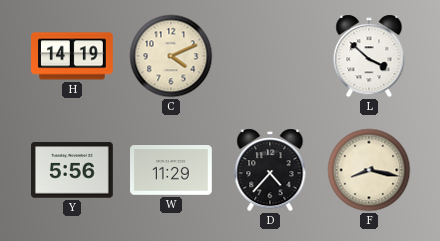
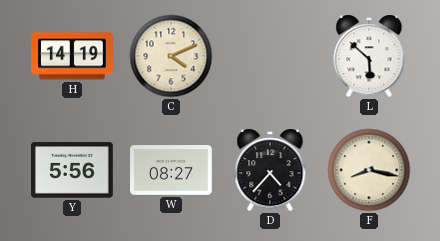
L: 3:52 -> 5:52
W: 11:29 -> 08:27
